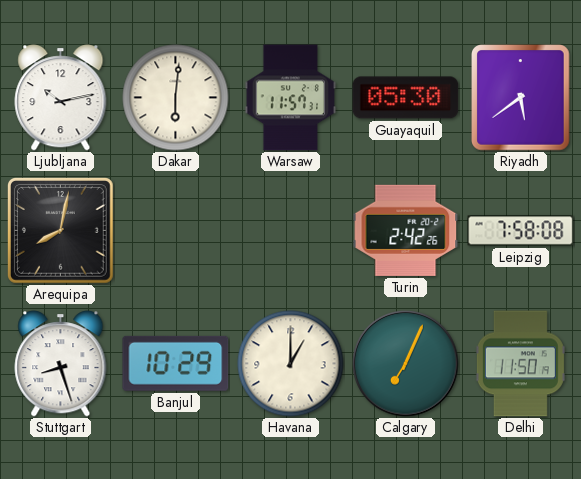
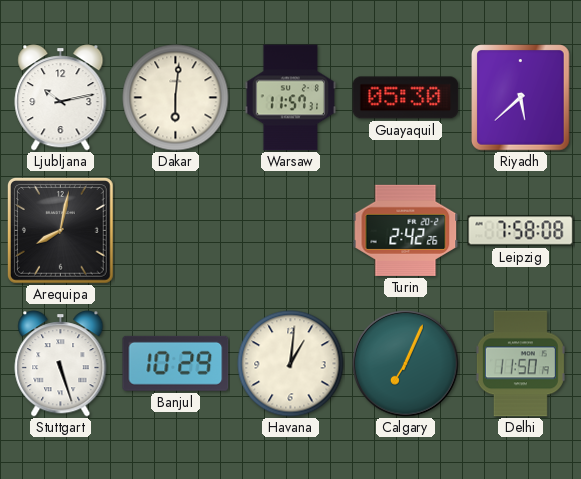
Riyadh: 5:39 -> 5:38
Stuttgart: 8:27 -> 5:27
Havana: 1:00 -> 1:01
